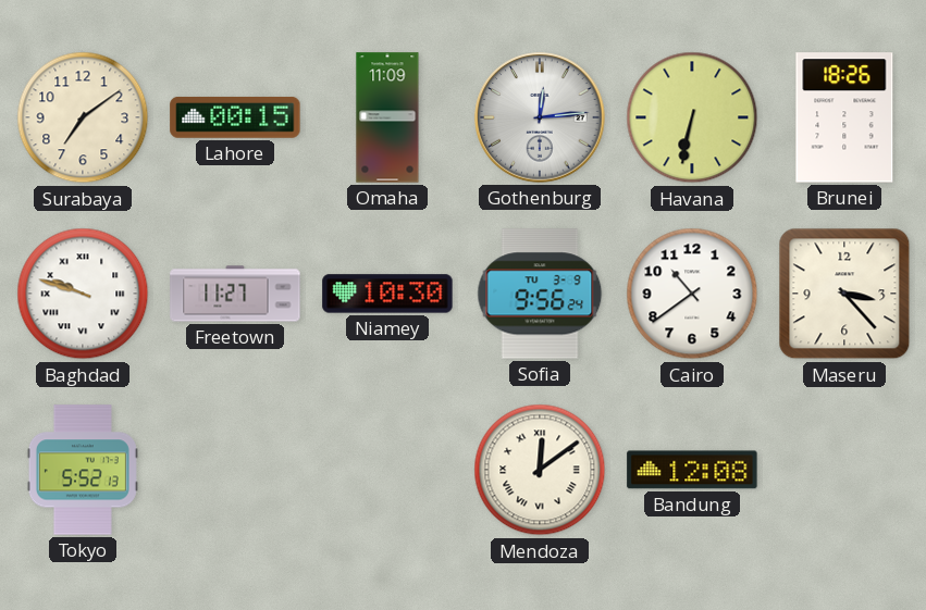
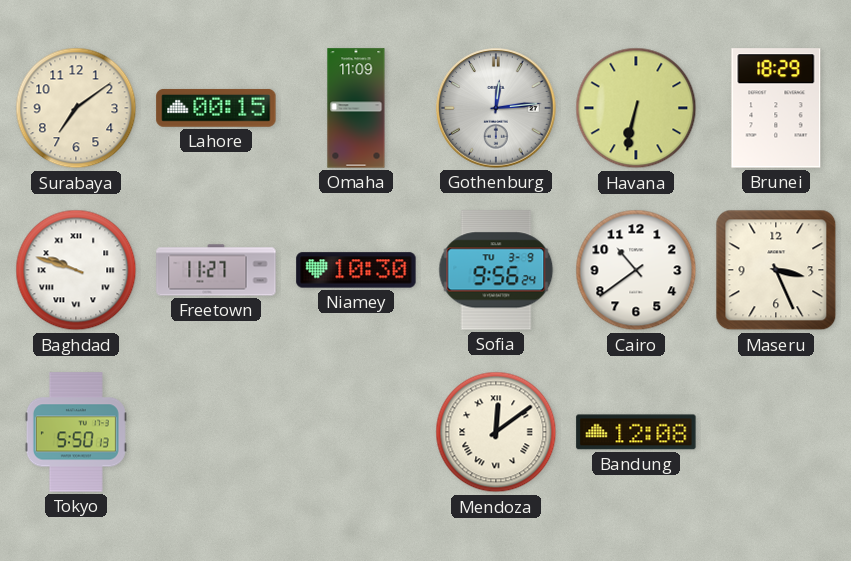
Brunei: 18:26 -> 18:29
Maseru: 3:23 -> 3:26
Tokyo: 5:52 -> 5:50
